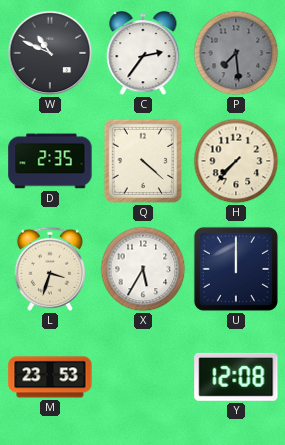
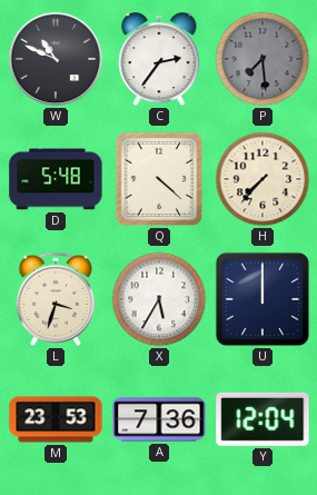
D: 2:35 -> 5:48
A: none -> 7:36
Y: 12:08 -> 12:04
